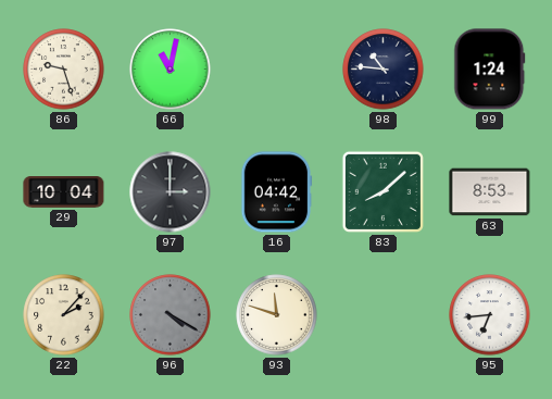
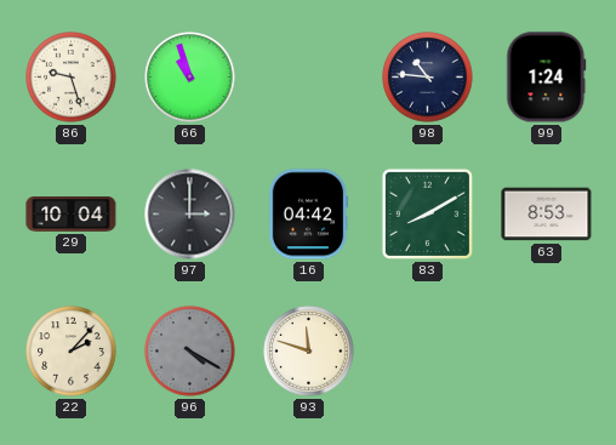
66: 11:02 -> 10:57
83: 8:08 -> 8:10
95: 6:44 -> none
